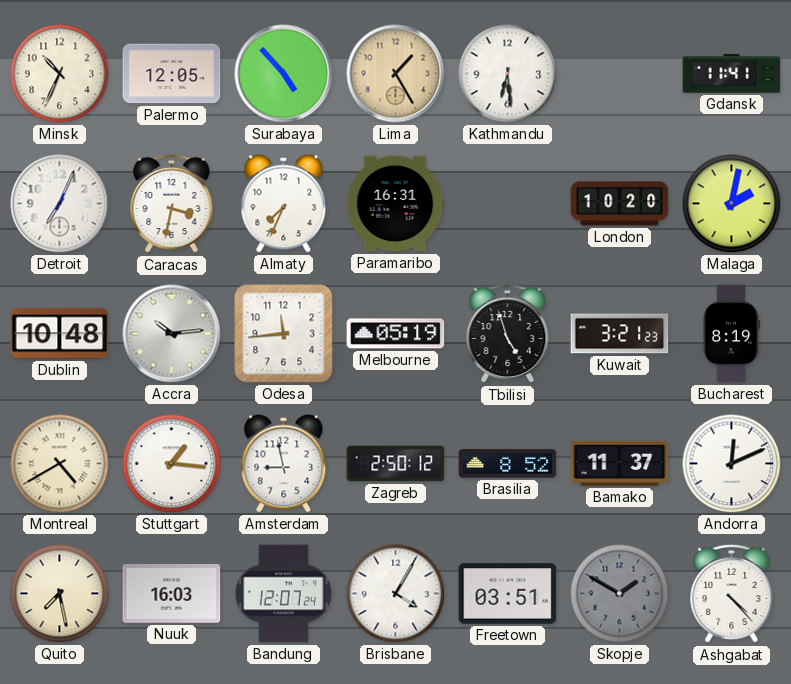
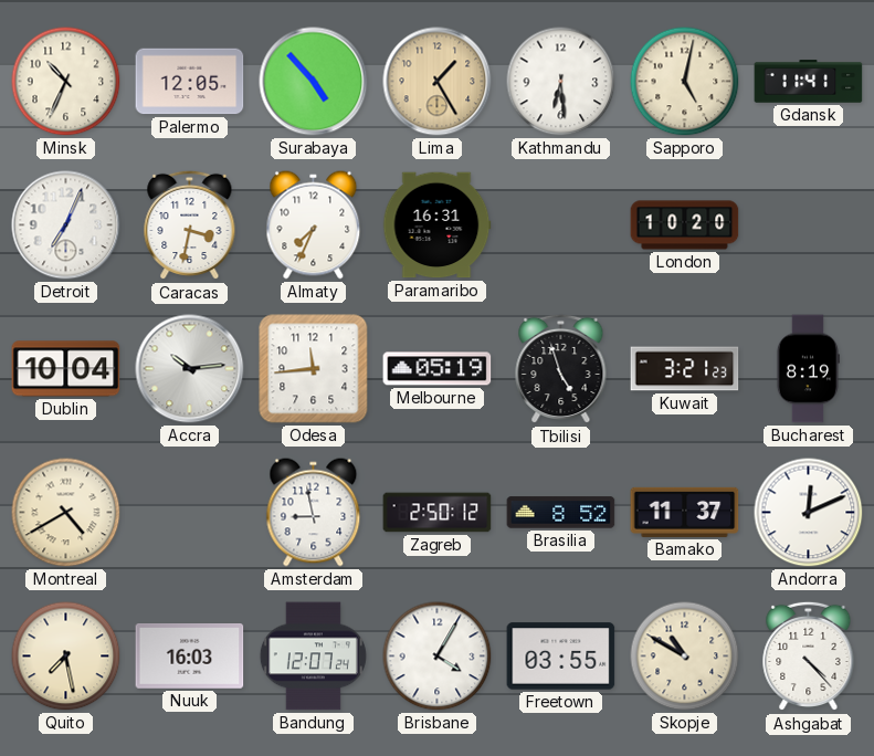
Sapporo: none -> 5:02
Malaga: 2:02 -> none
Dublin: 10:48 -> 10:04
Stuttgart: 1:16 -> none
Freetown: 03:51 -> 03:55
Skopje: 1:50 -> 10:50
Skopje dial: grey -> cream
